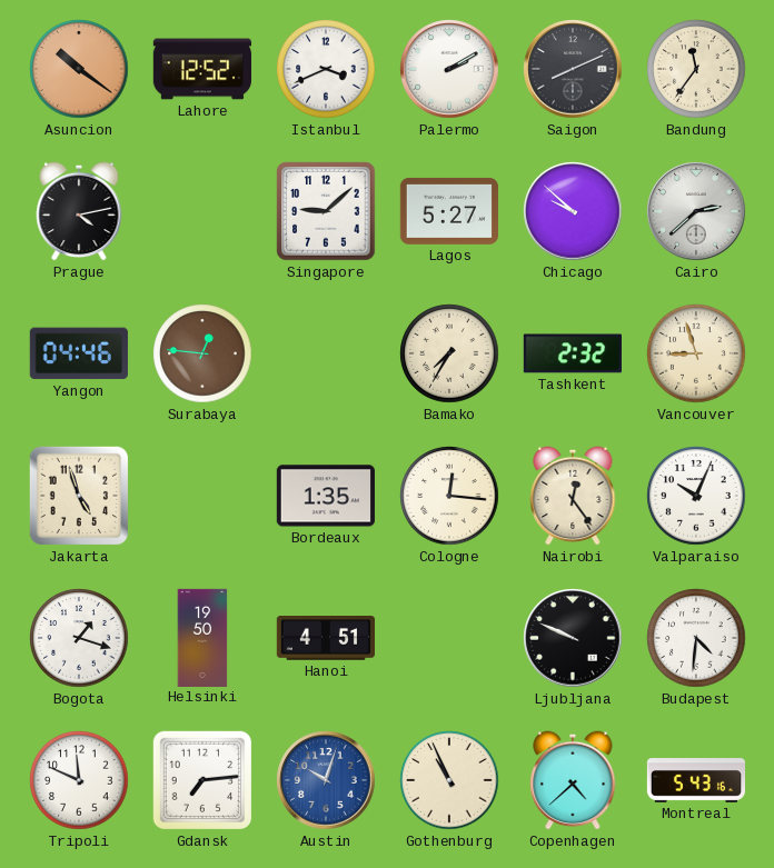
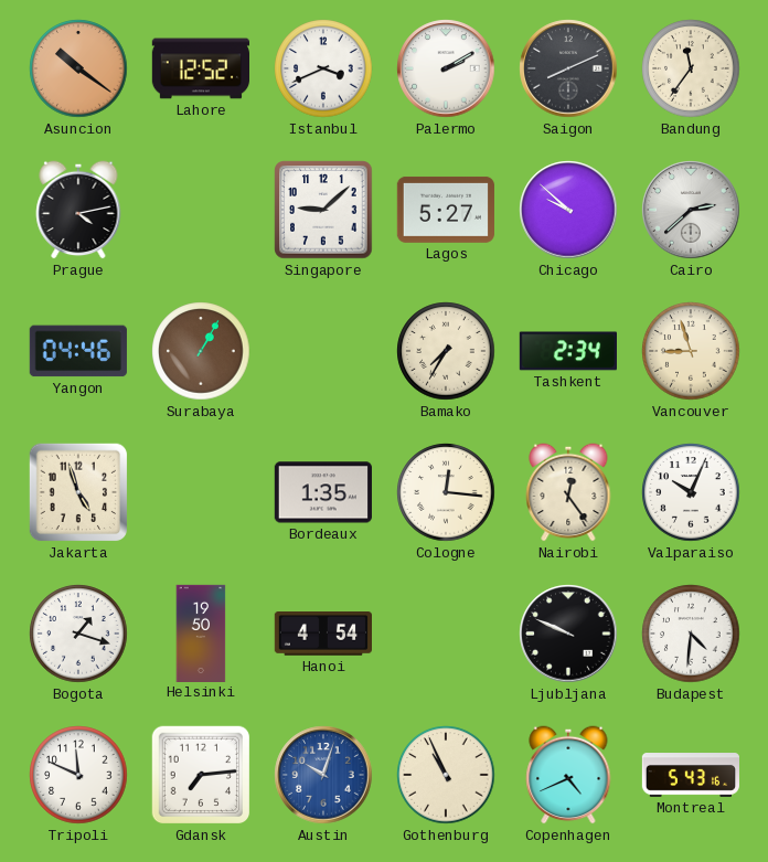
Surabaya: 12:46 -> 1:05
Tashkent: 2:32 -> 2:34
Hanoi: 4:51 -> 4:54
Copenhagen: 4:38 -> 4:41
